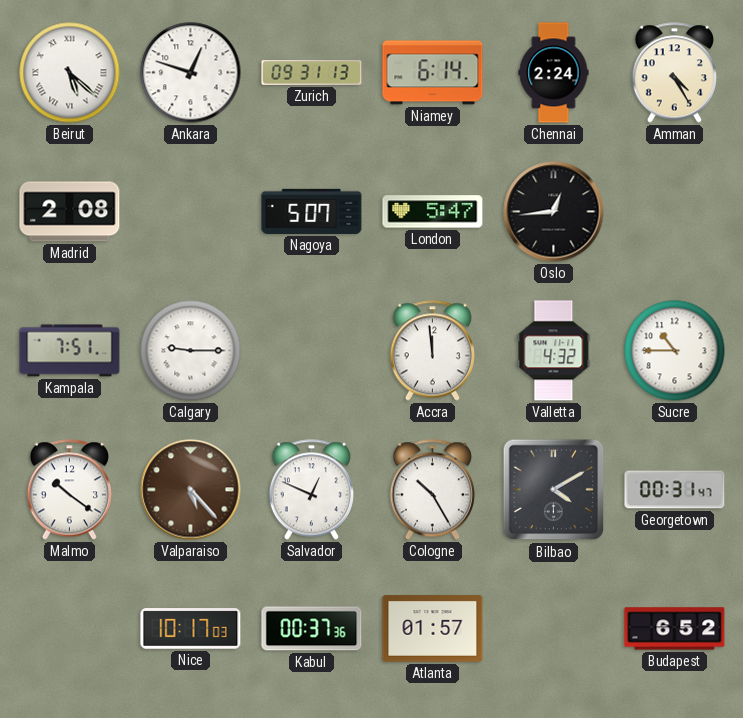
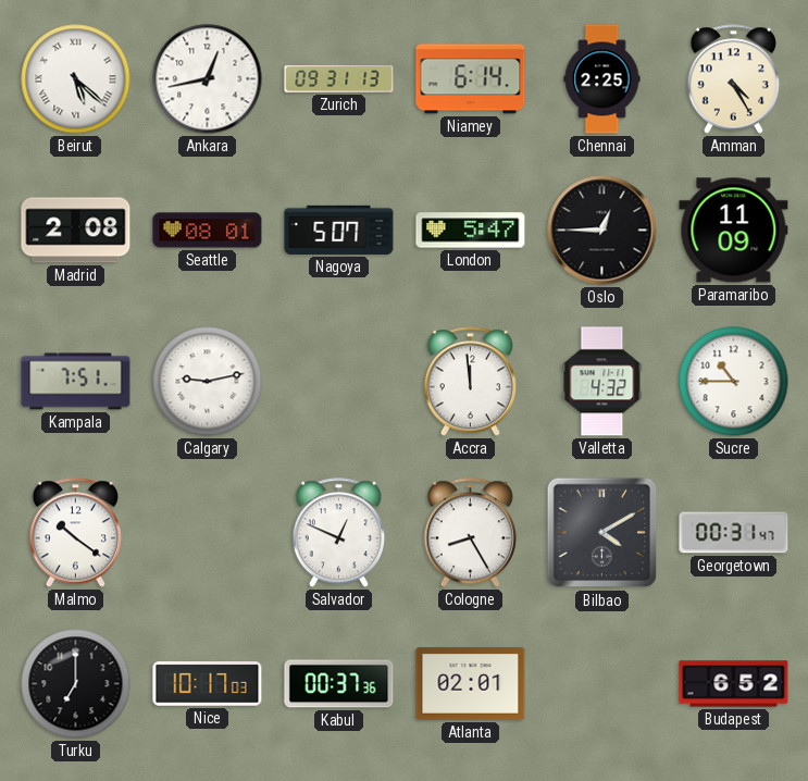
Ankara: 12:48 -> 12:43
Chennai: 2:24 -> 2:25
Seattle: none -> 08:01
Oslo: 12:44 -> 12:45
Paramaribo: none -> 11:09
Calgary: 9:15 -> 9:13
Valparaiso: 5:23 -> none
Cologne: 10:25 -> 8:25
Turku: none -> 7:00
Atlanta: 01:57 -> 02:01
